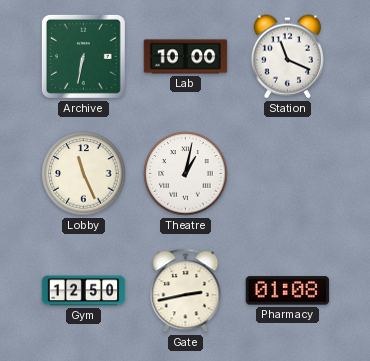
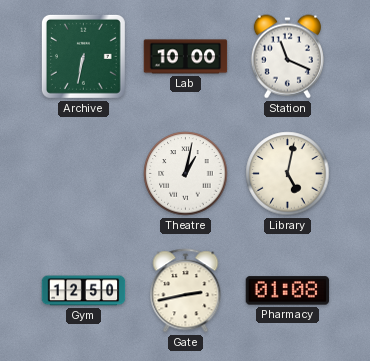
Lobby: 11:26 -> none
Library: none -> 5:02
